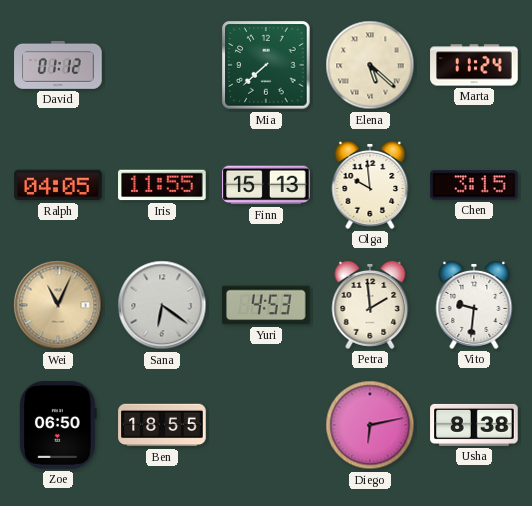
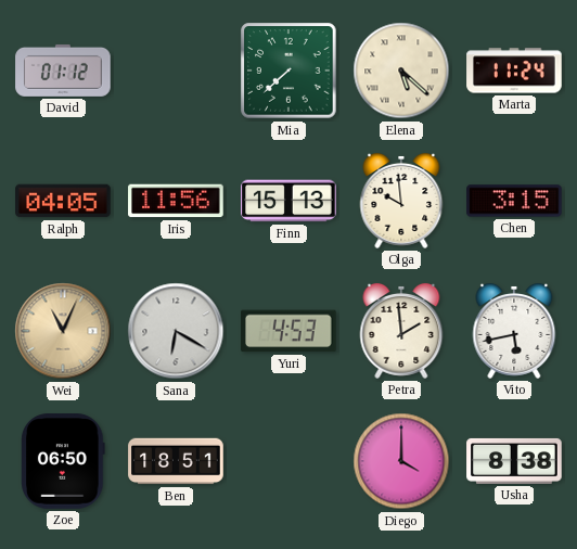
Iris: 11:55 -> 11:56
Sana: 6:21 -> 6:20
Vito: 9:31 -> 5:43
Ben: 18:55 -> 18:51
Diego: 6:13 -> 4:00
